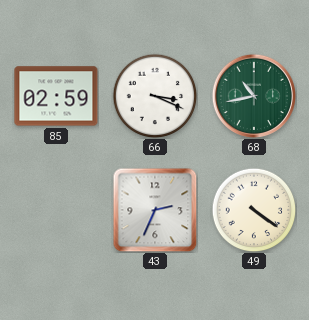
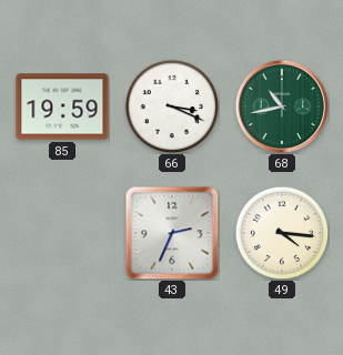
85: 02:59 -> 19:59
49: 4:21 -> 4:16
